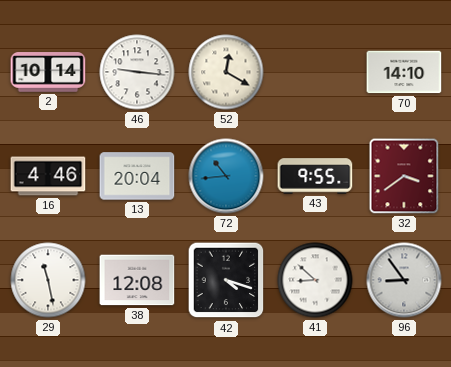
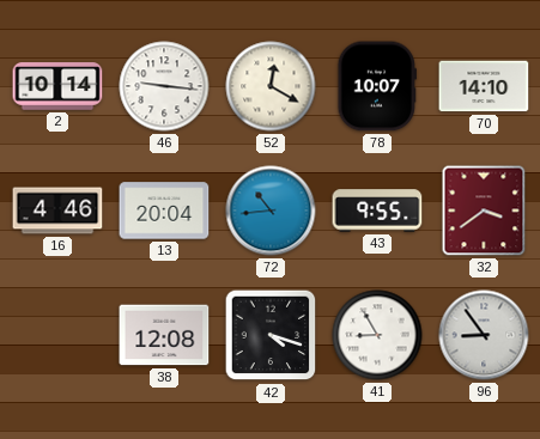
78: none -> 10:07
29: 11:28 -> none
41: 8:52 -> 8:55
